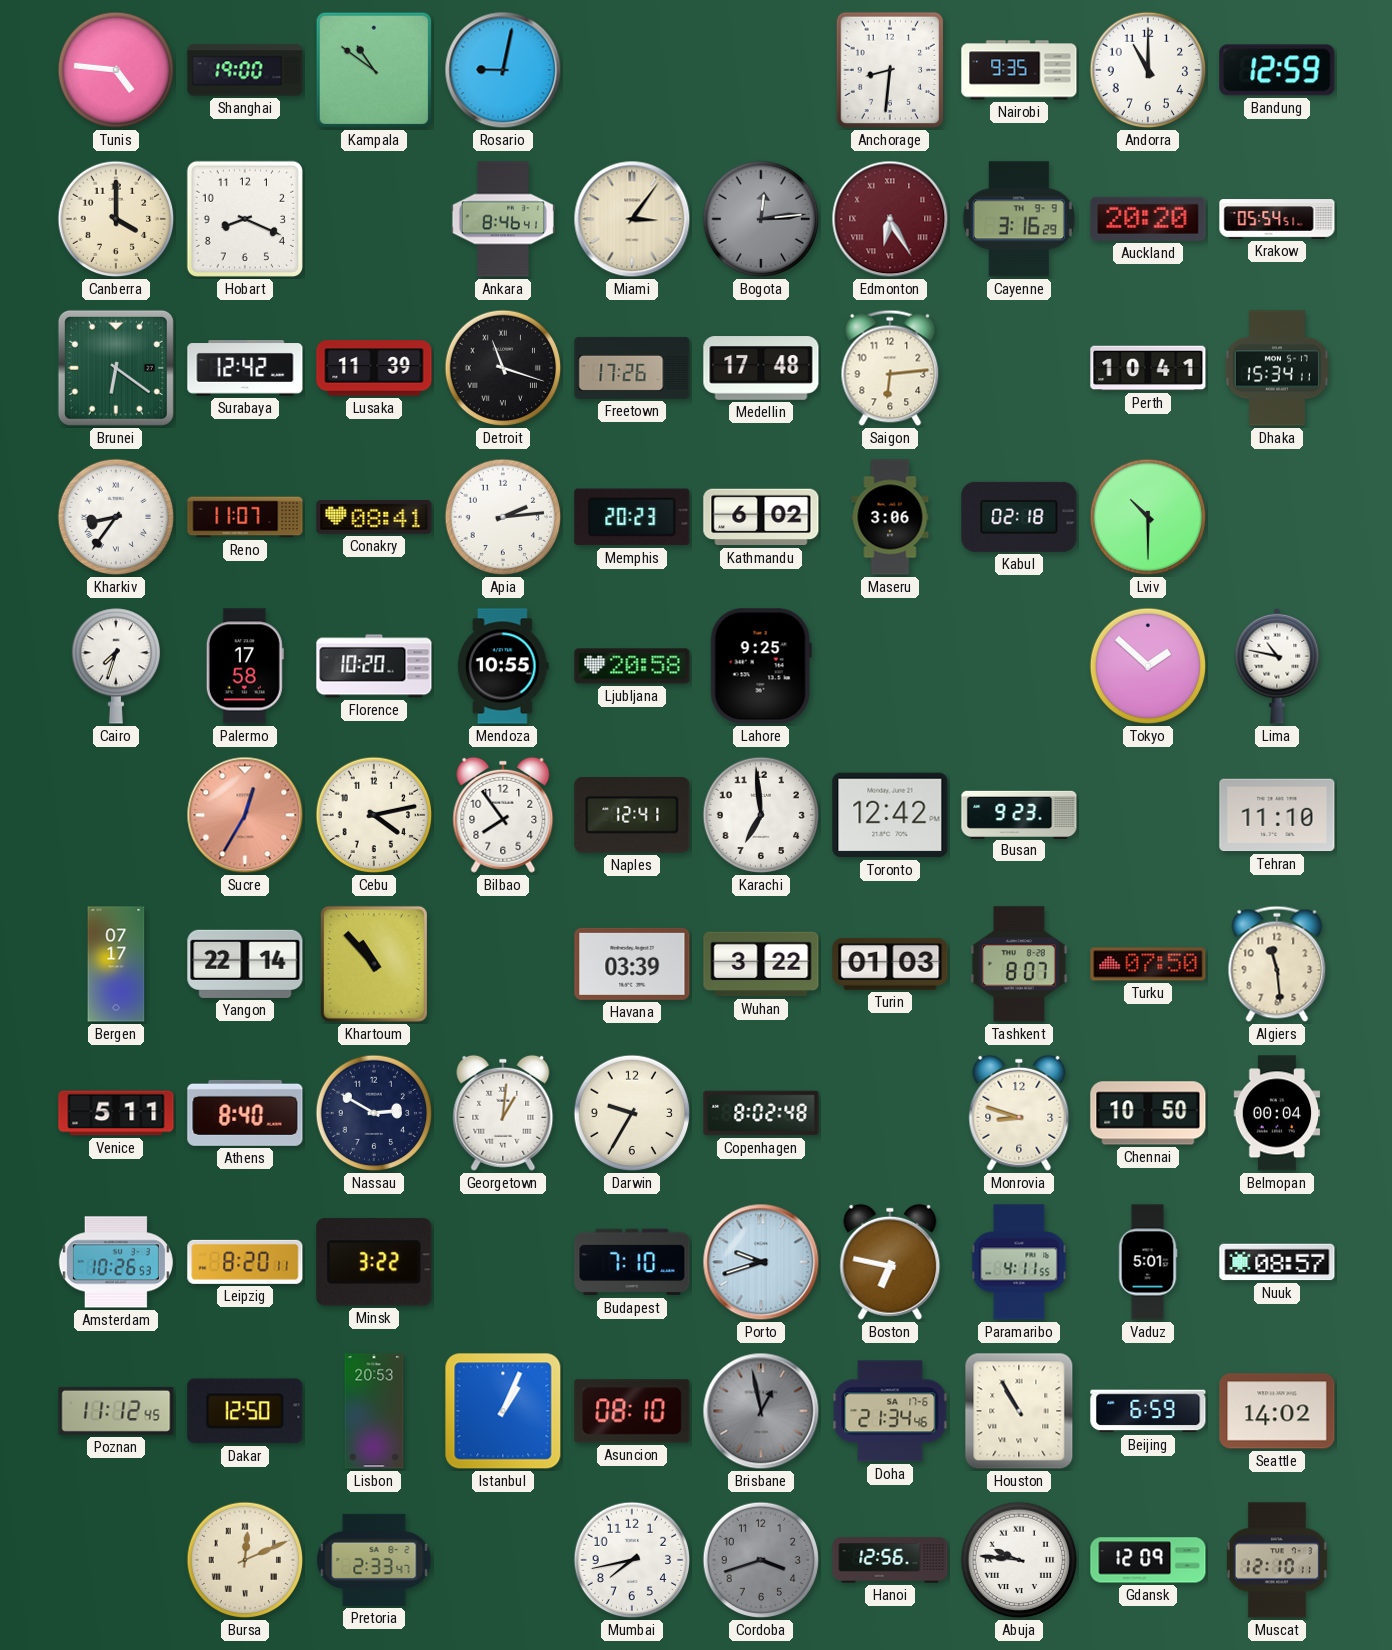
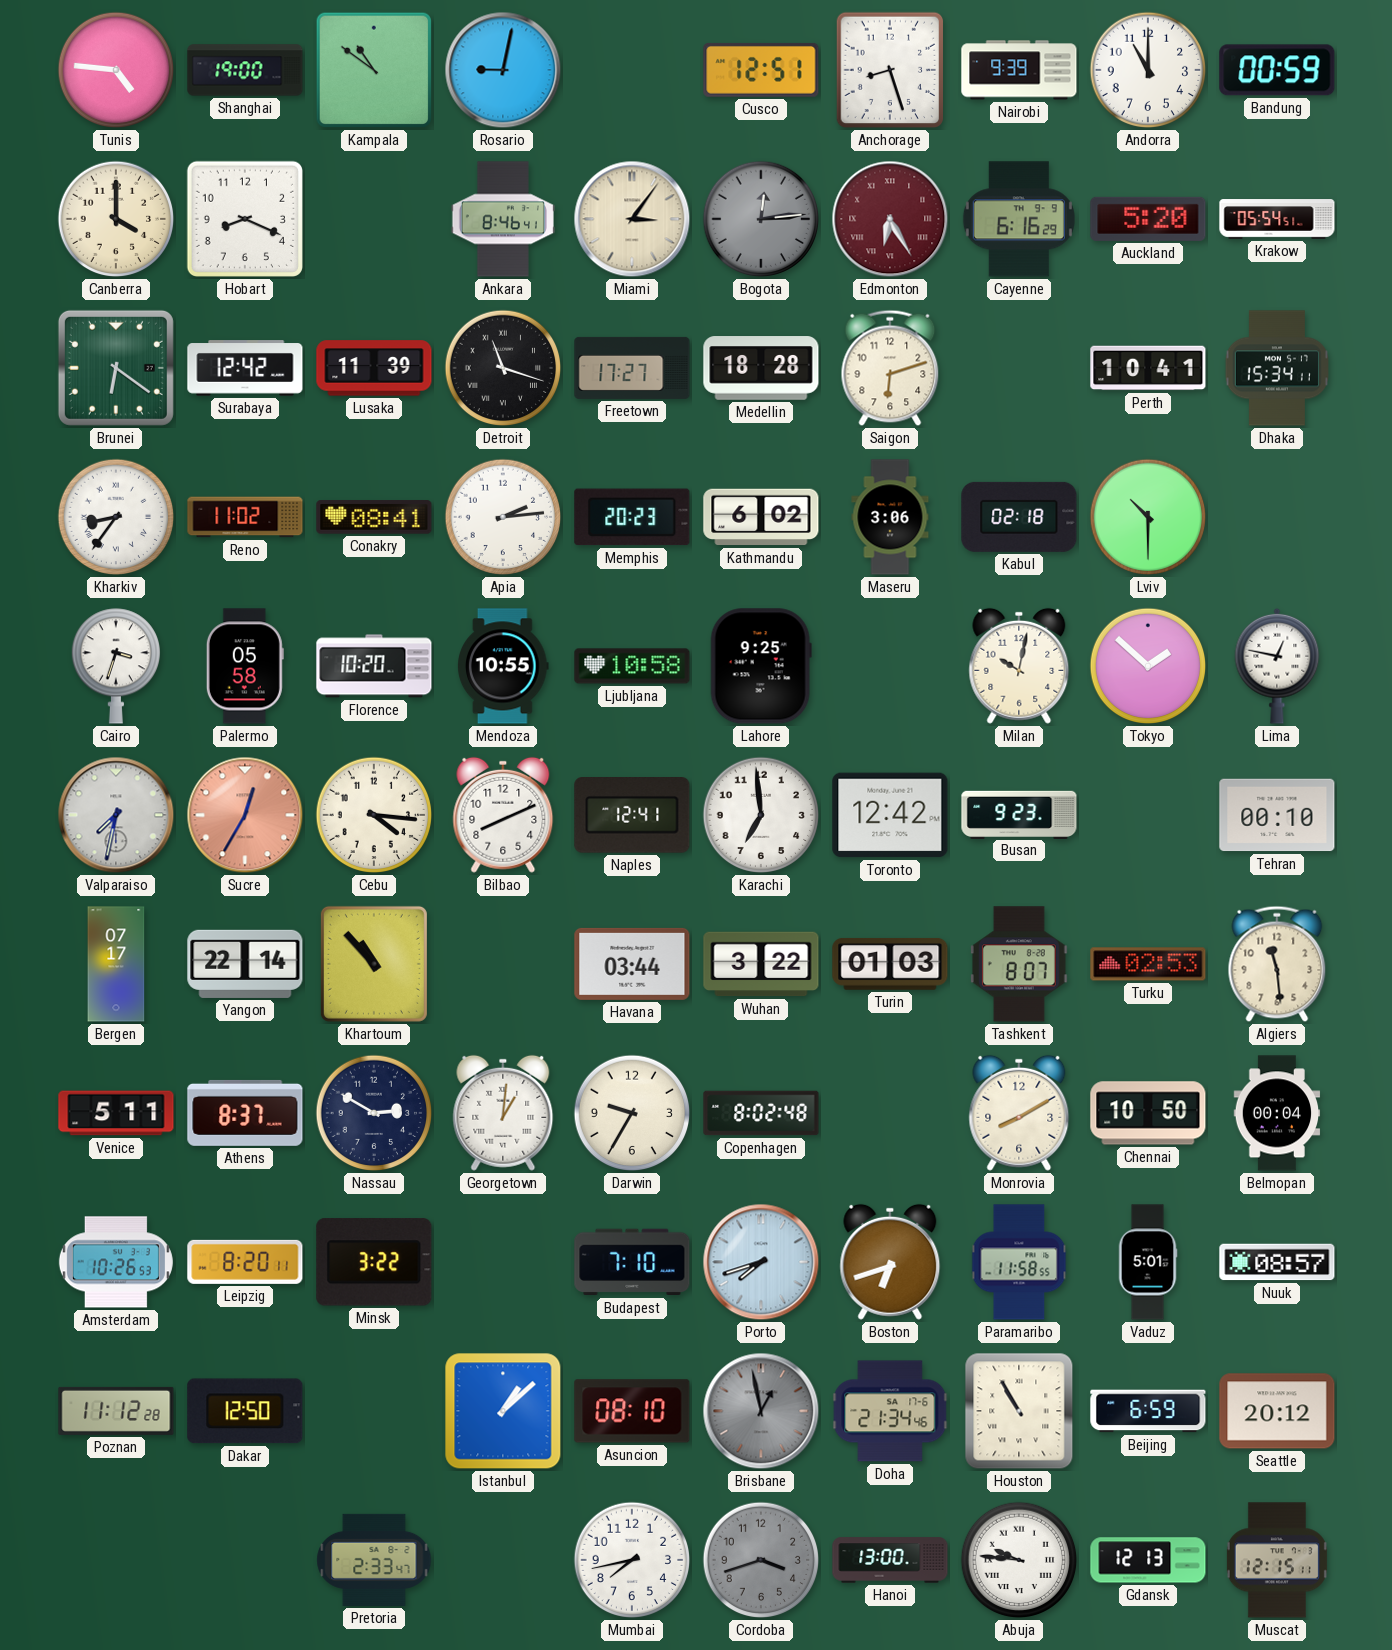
Cusco: none -> 12:51
Anchorage: 8:31 -> 8:27
Nairobi: 9:35 -> 9:39
Bandung: 12:59 -> 00:59
Cayenne: 3:16 -> 6:16
Auckland: 20:20 -> 5:20
Freetown: 17:26 -> 17:27
Medellin: 17:48 -> 18:28
Saigon: 6:14 -> 6:12
Reno: 11:07 -> 11:02
Cairo: 7:33 -> 3:33
Palermo: 17:58 -> 05:58
Ljubljana: 20:58 -> 10:58
Milan: none -> 10:02
Lima: 10:47 -> 12:47
Valparaiso: none -> 7:32
Cebu: 4:13 -> 4:16
Bilbao: 7:54 -> 8:11
Tehran: 11:10 -> 00:10
Havana: 03:39 -> 03:44
Turku: 07:50 -> 02:53
Athens: 8:40 -> 8:37
Monrovia: 8:48 -> 8:10
Porto: 9:42 -> 7:42
Boston: 6:47 -> 6:42
Paramaribo: 4:11 -> 11:58
Poznan: 11:12:45 -> 11:12:28
Lisbon: 20:53 -> none
Istanbul: 1:04 -> 1:08
Seattle: 14:02 -> 20:12
Bursa: 12:11 -> none
Hanoi: 12:56 -> 13:00
Gdansk: 12:09 -> 12:13
Muscat: 12:10 -> 12:15
